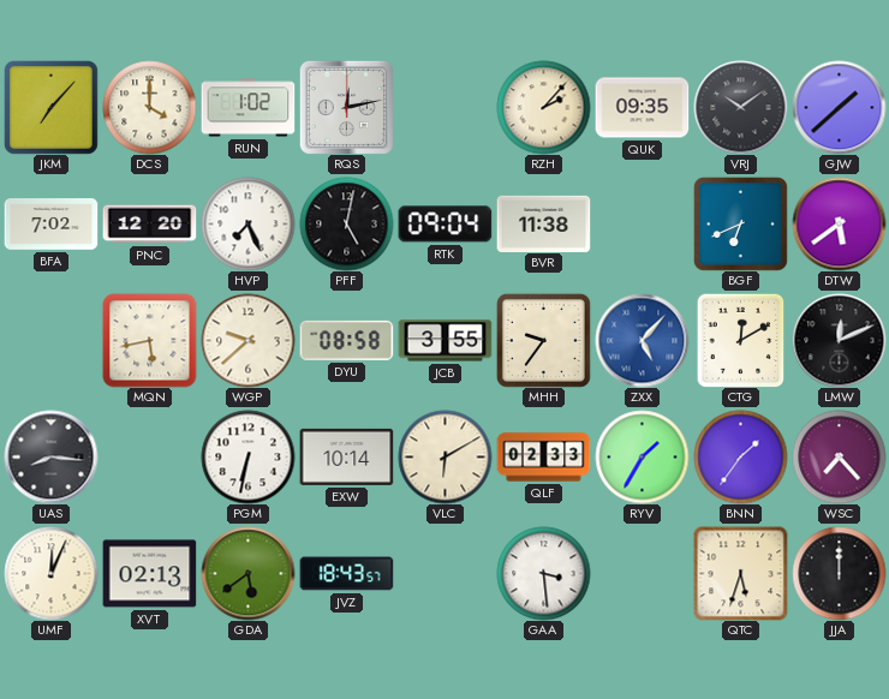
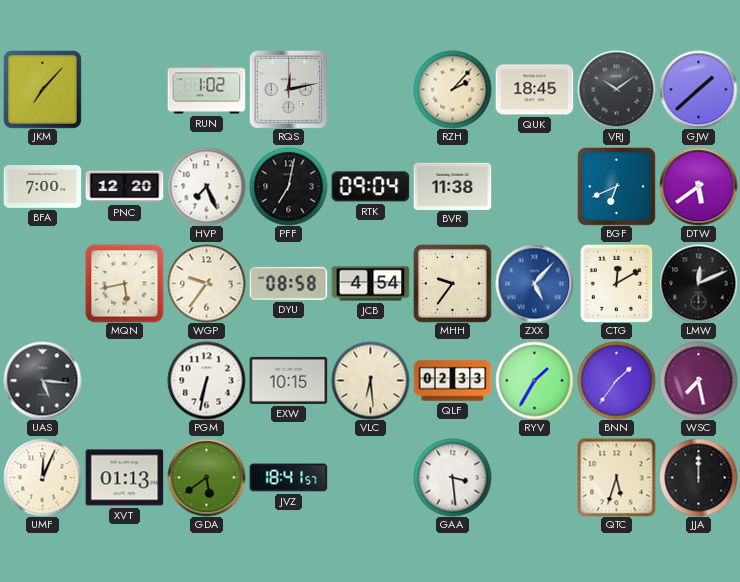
DCS: 4:00 -> none
QUK: 09:35 -> 18:45
BFA: 7:02 -> 7:00
PFF: 5:02 -> 7:02
WGP: 9:38 -> 9:36
JCB: 3:55 -> 4:54
UAS: 8:16 -> 5:16
EXW: 10:14 -> 10:15
VLC: 6:10 -> 6:29
WSC: 7:23 -> 7:28
XVT: 02:13 -> 01:13
JVZ: 18:43 -> 18:41
